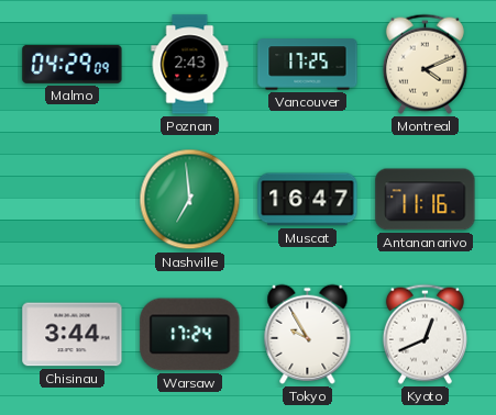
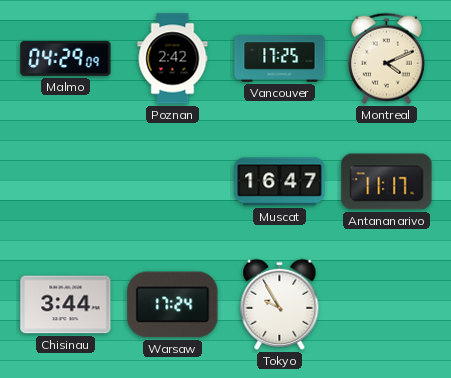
Poznan: 2:43 -> 2:42
Nashville: 6:59 -> none
Antananarivo: 11:16 -> 11:17
Kyoto: 12:41 -> none
